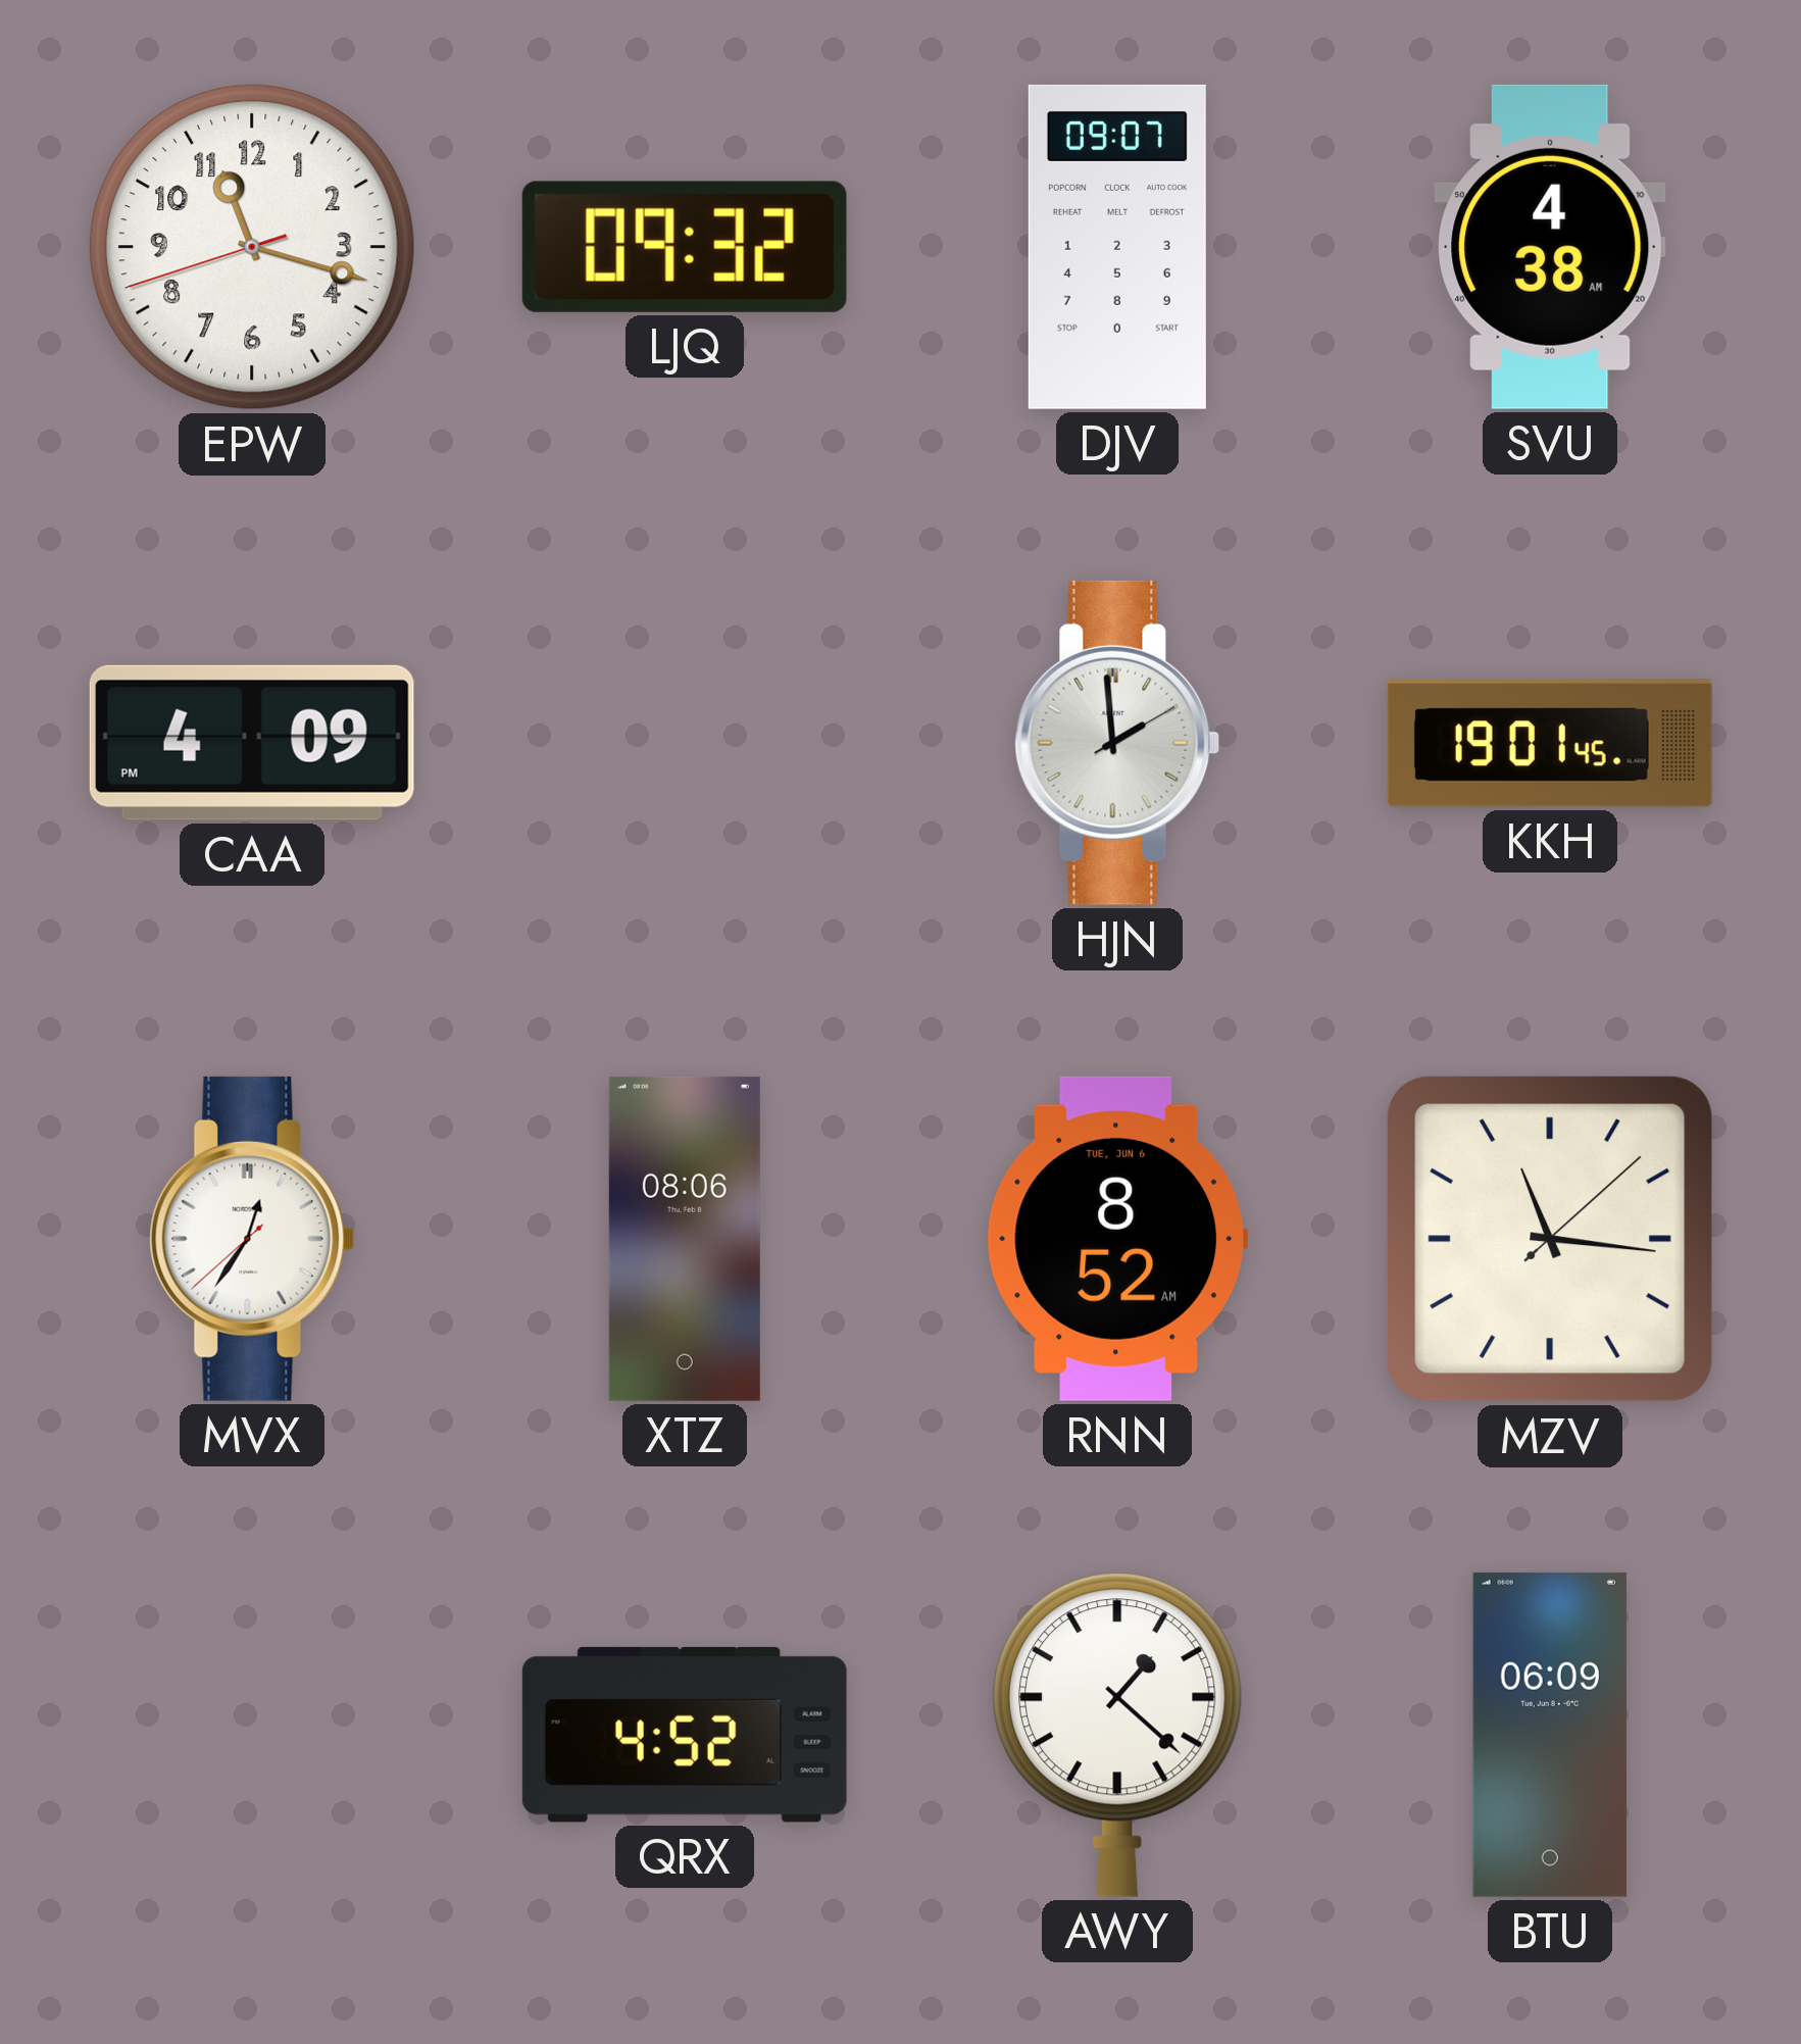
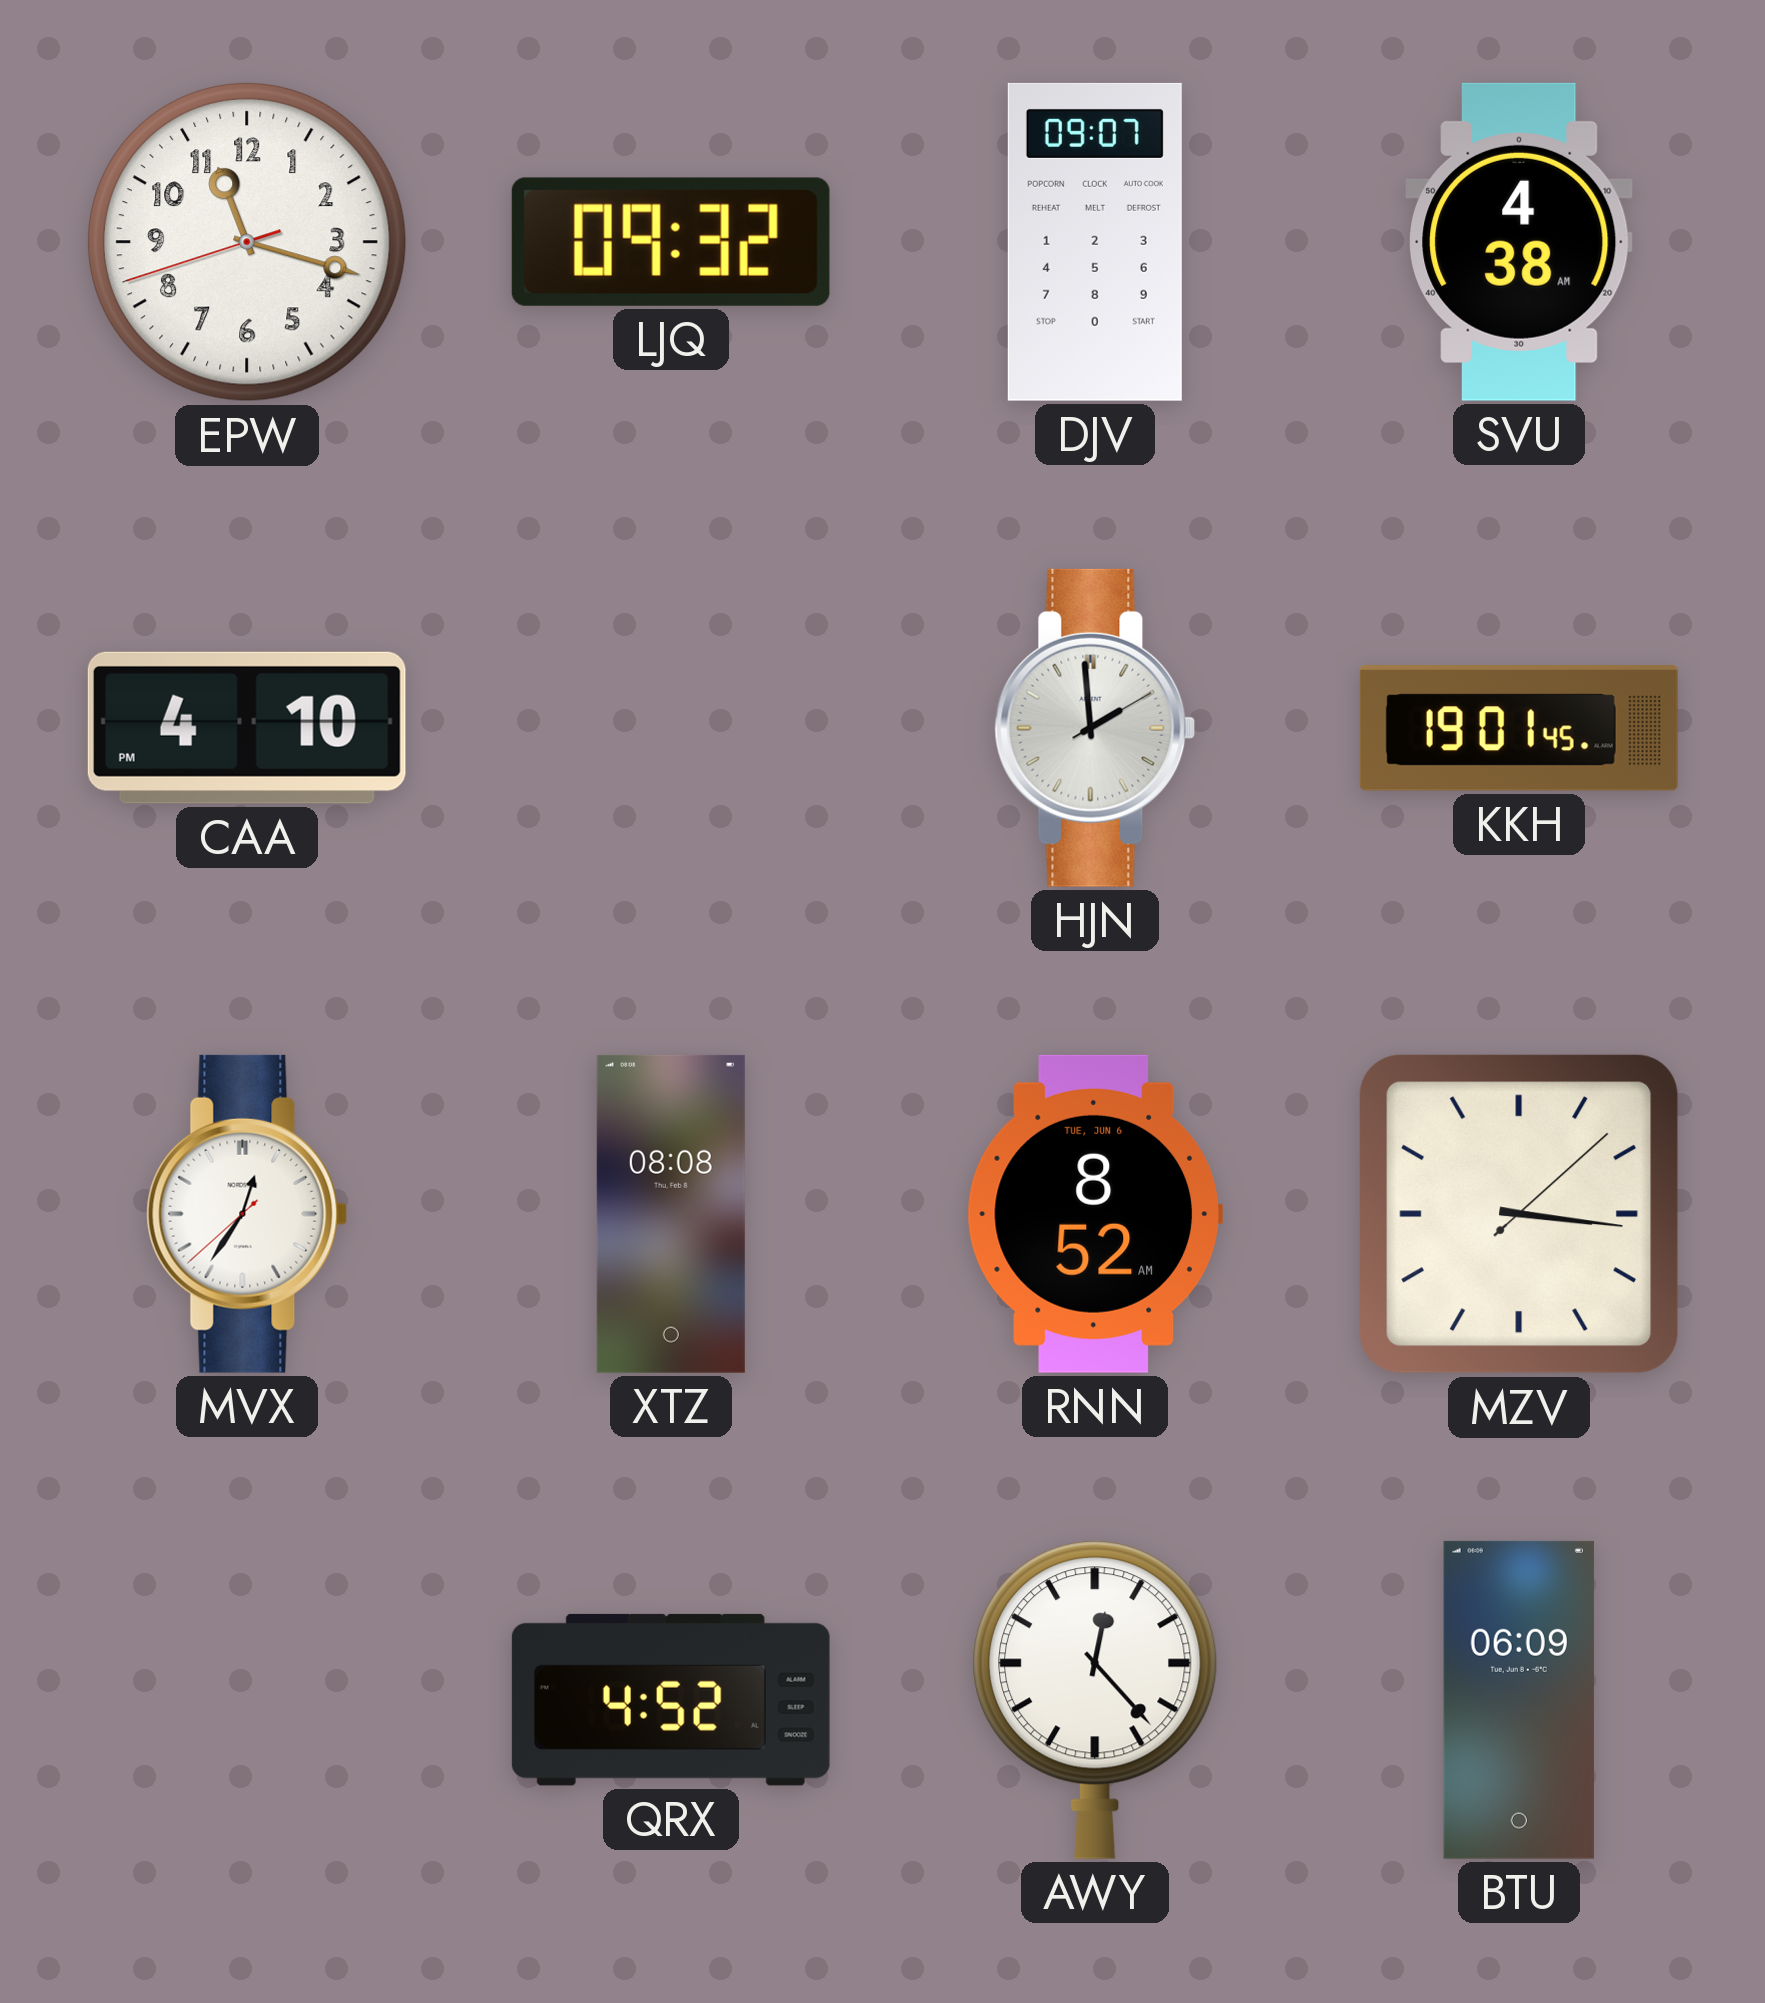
CAA: 4:09 -> 4:10
XTZ: 08:06 -> 08:08
MZV: 11:16 -> 3:16
AWY: 1:22 -> 12:23
